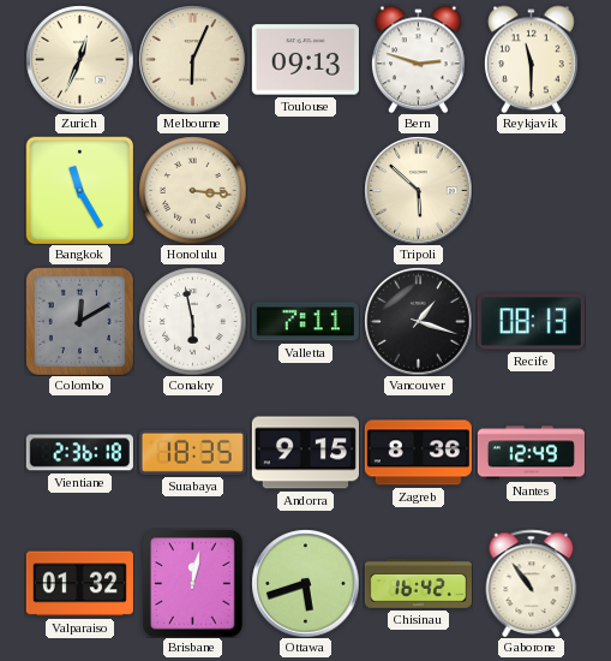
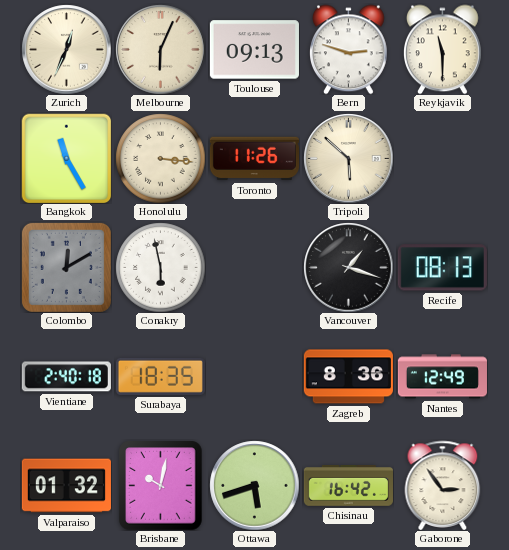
Toronto: none -> 11:26
Valletta: 7:11 -> none
Vientiane: 2:36 -> 2:40
Andorra: 9:15 -> none
Brisbane: 12:02 -> 10:02
Gaborone: 10:54 -> 2:54
